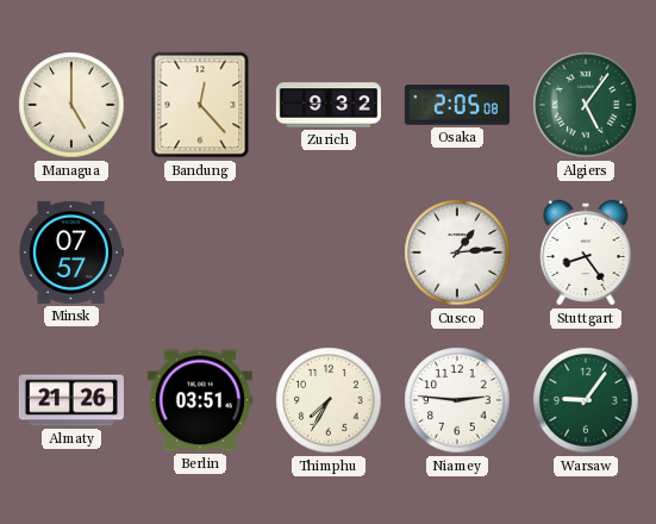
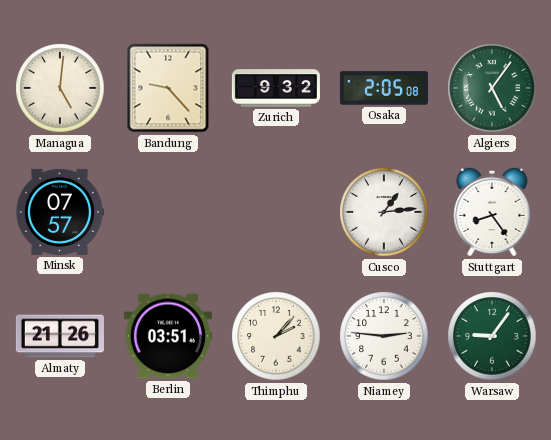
Managua: 5:00 -> 5:01
Bandung: 12:23 -> 9:23
Thimphu: 7:35 -> 2:07
